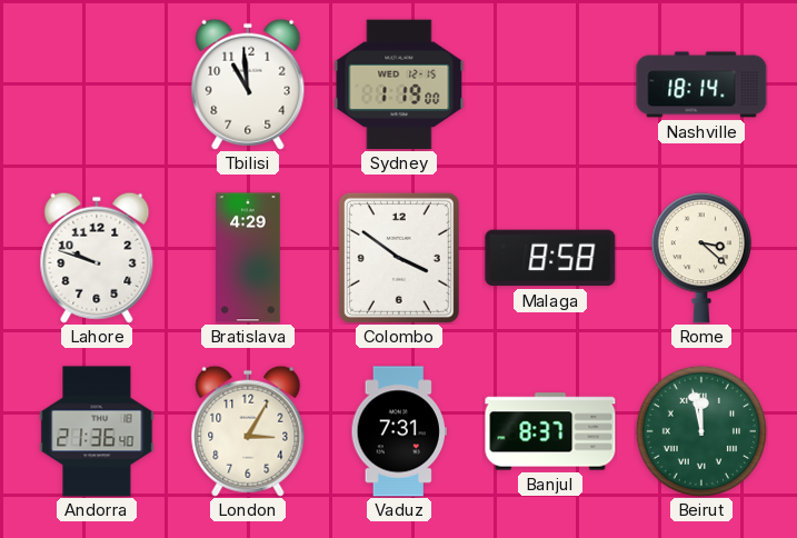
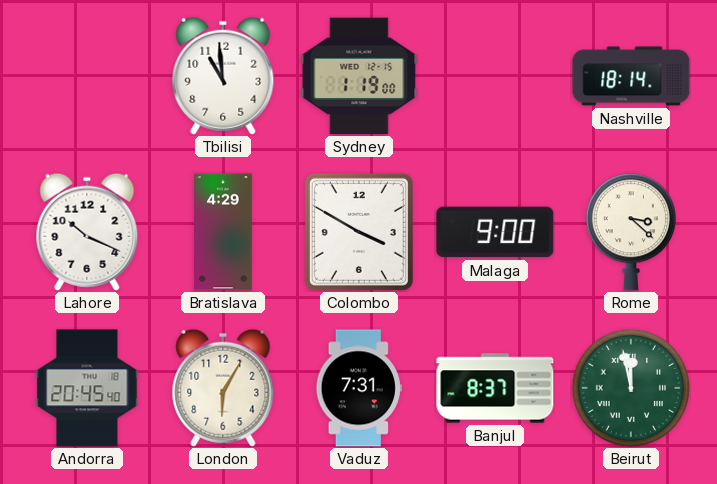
Lahore: 9:48 -> 10:19
Colombo: 3:51 -> 3:50
Malaga: 8:58 -> 9:00
Andorra: 21:36 -> 20:45
London: 3:05 -> 6:05
